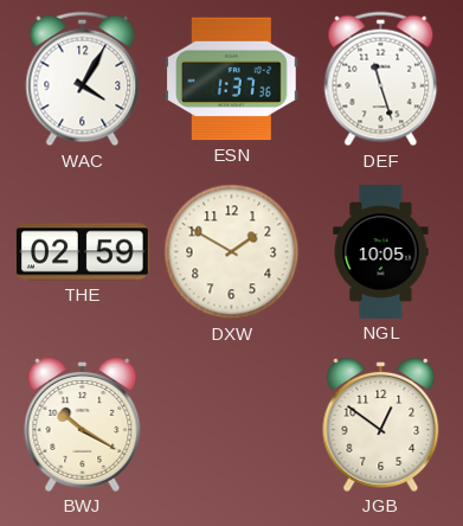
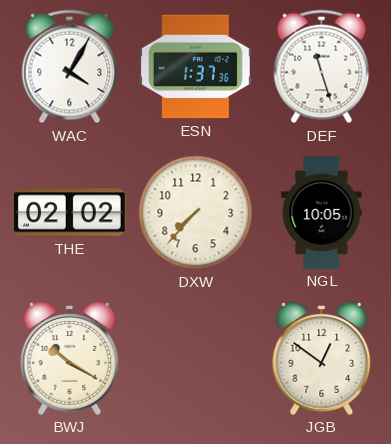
THE: 02:59 -> 02:02
DXW: 1:50 -> 7:37
